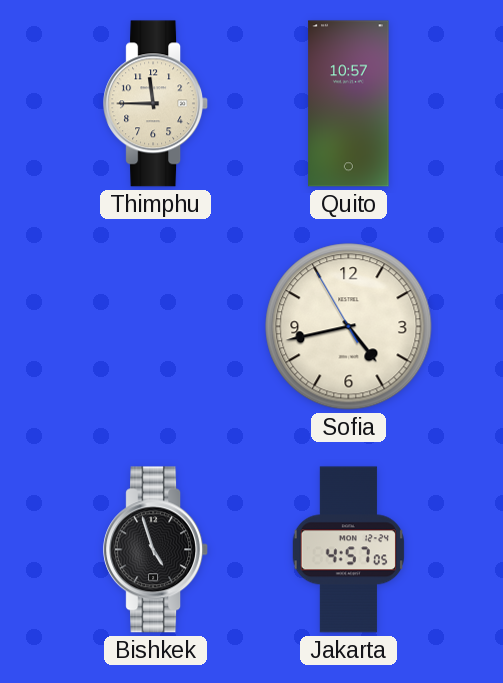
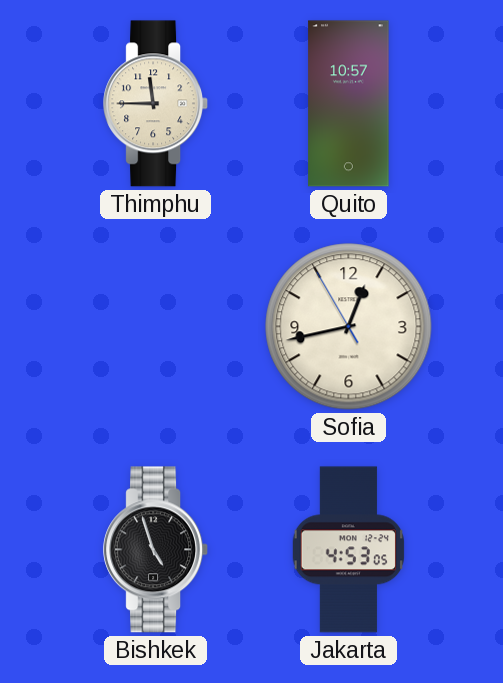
Sofia: 4:42 -> 12:42
Jakarta: 4:57 -> 4:53
